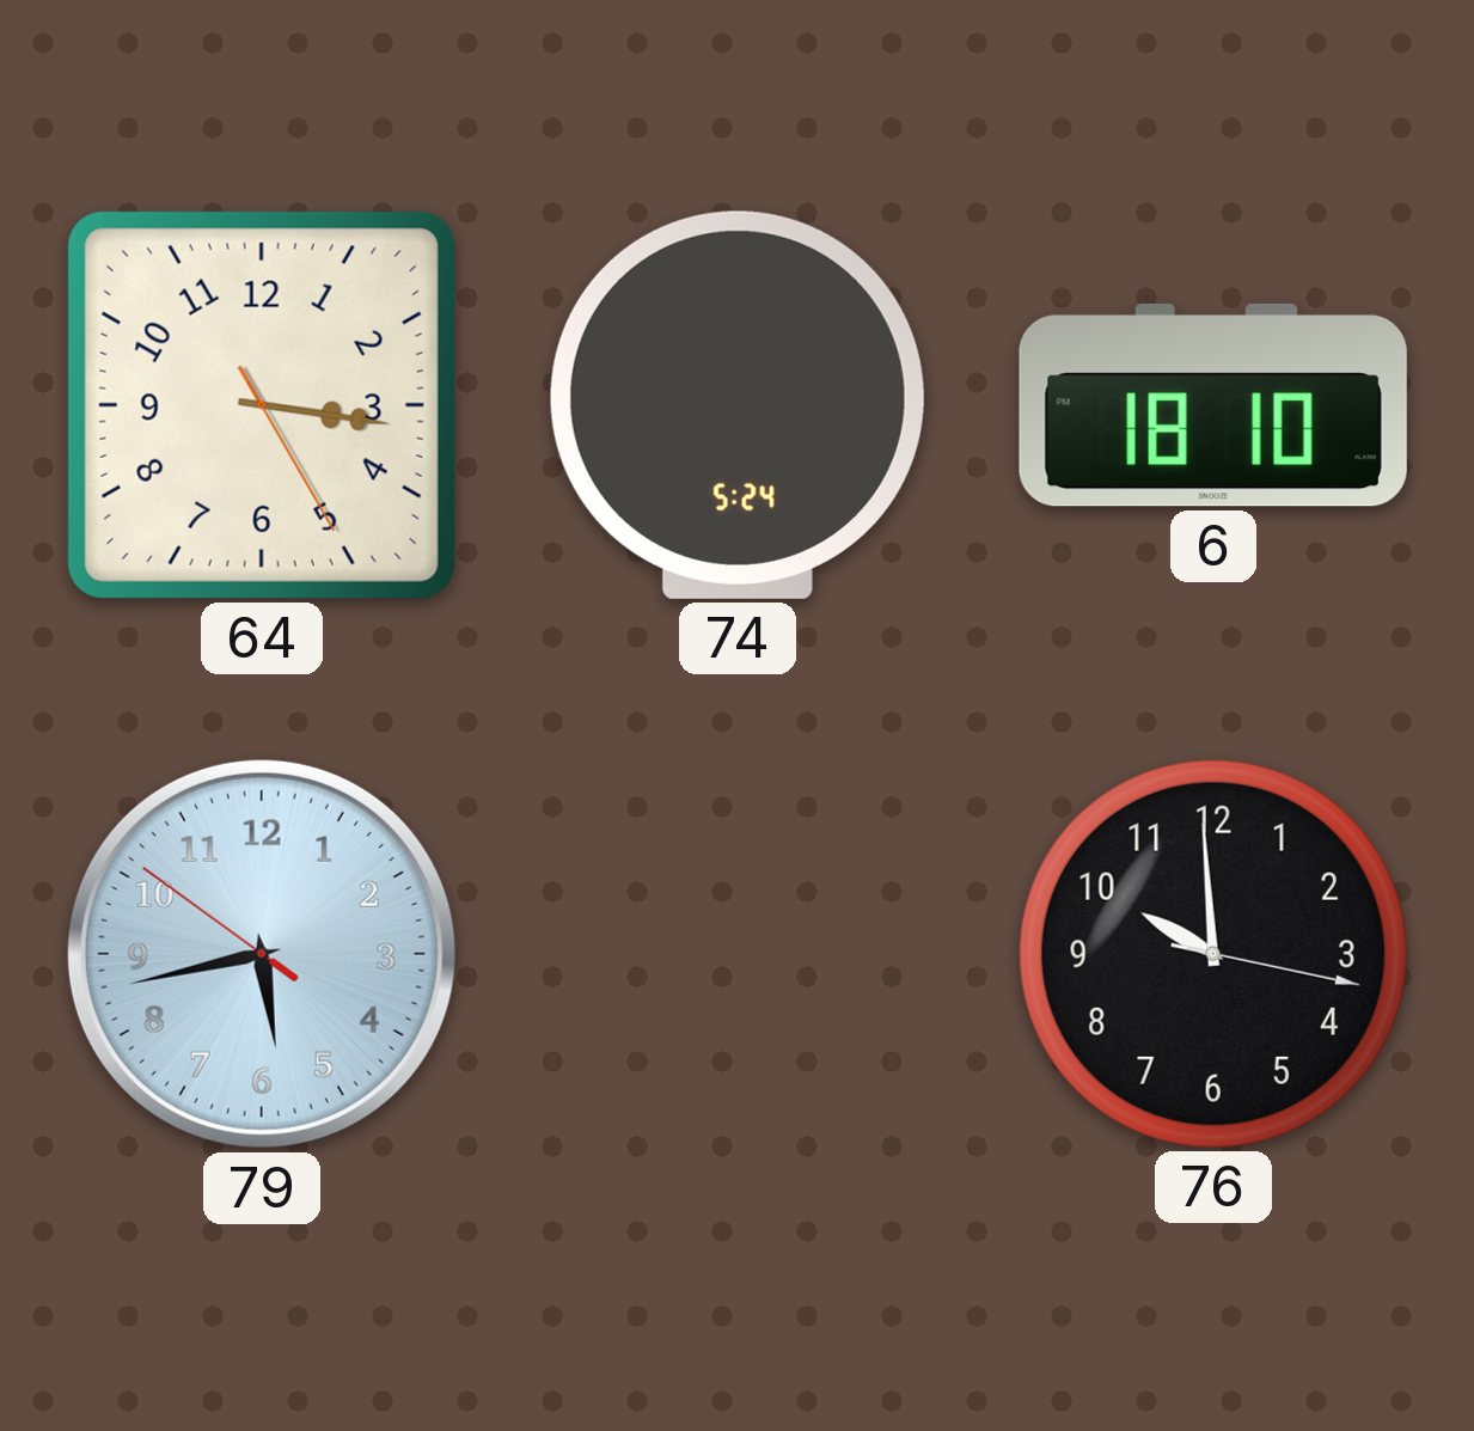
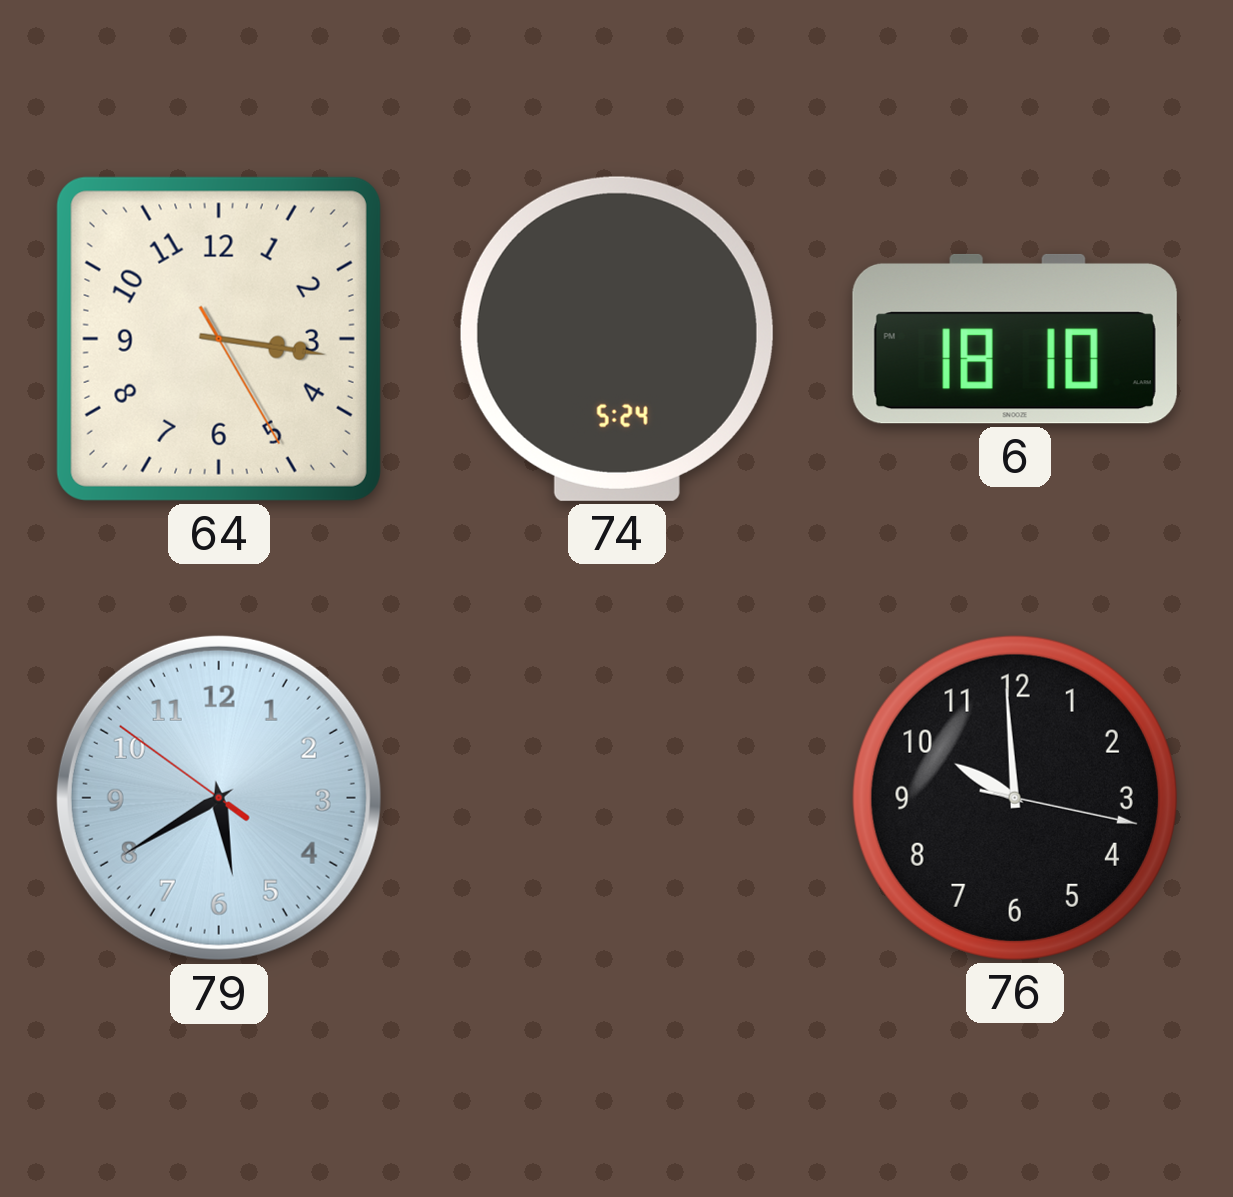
79: 5:42 -> 5:39
